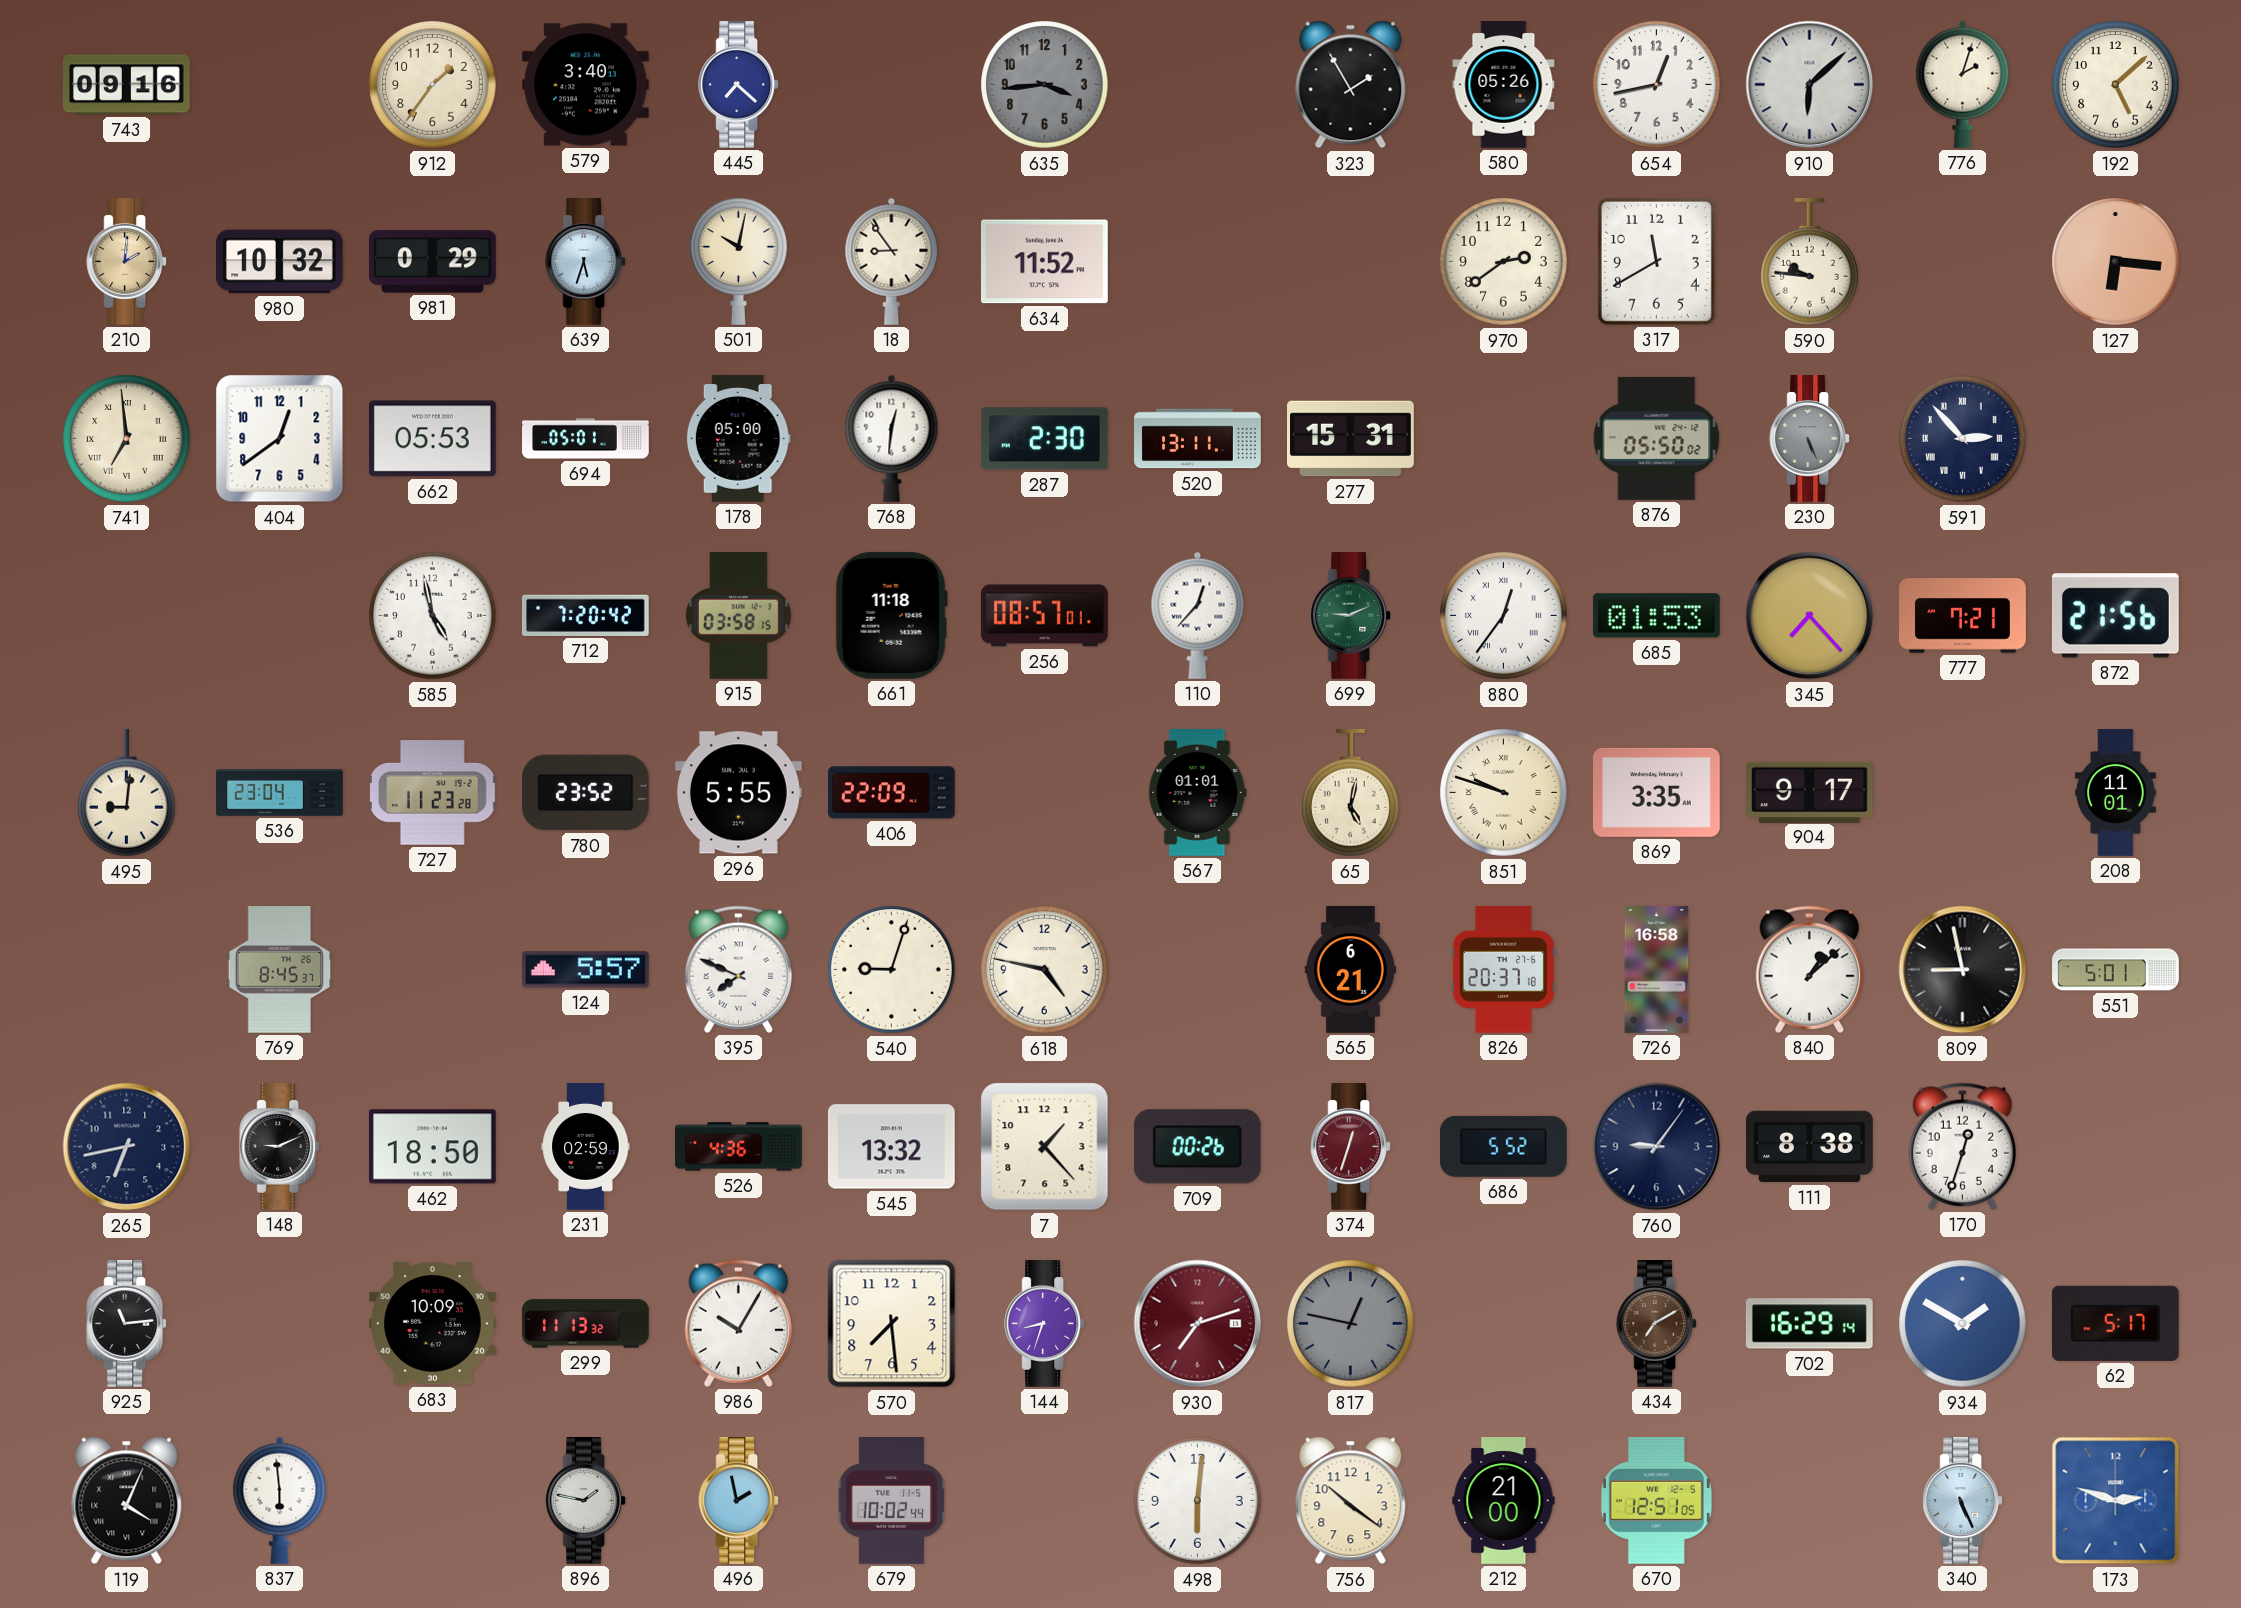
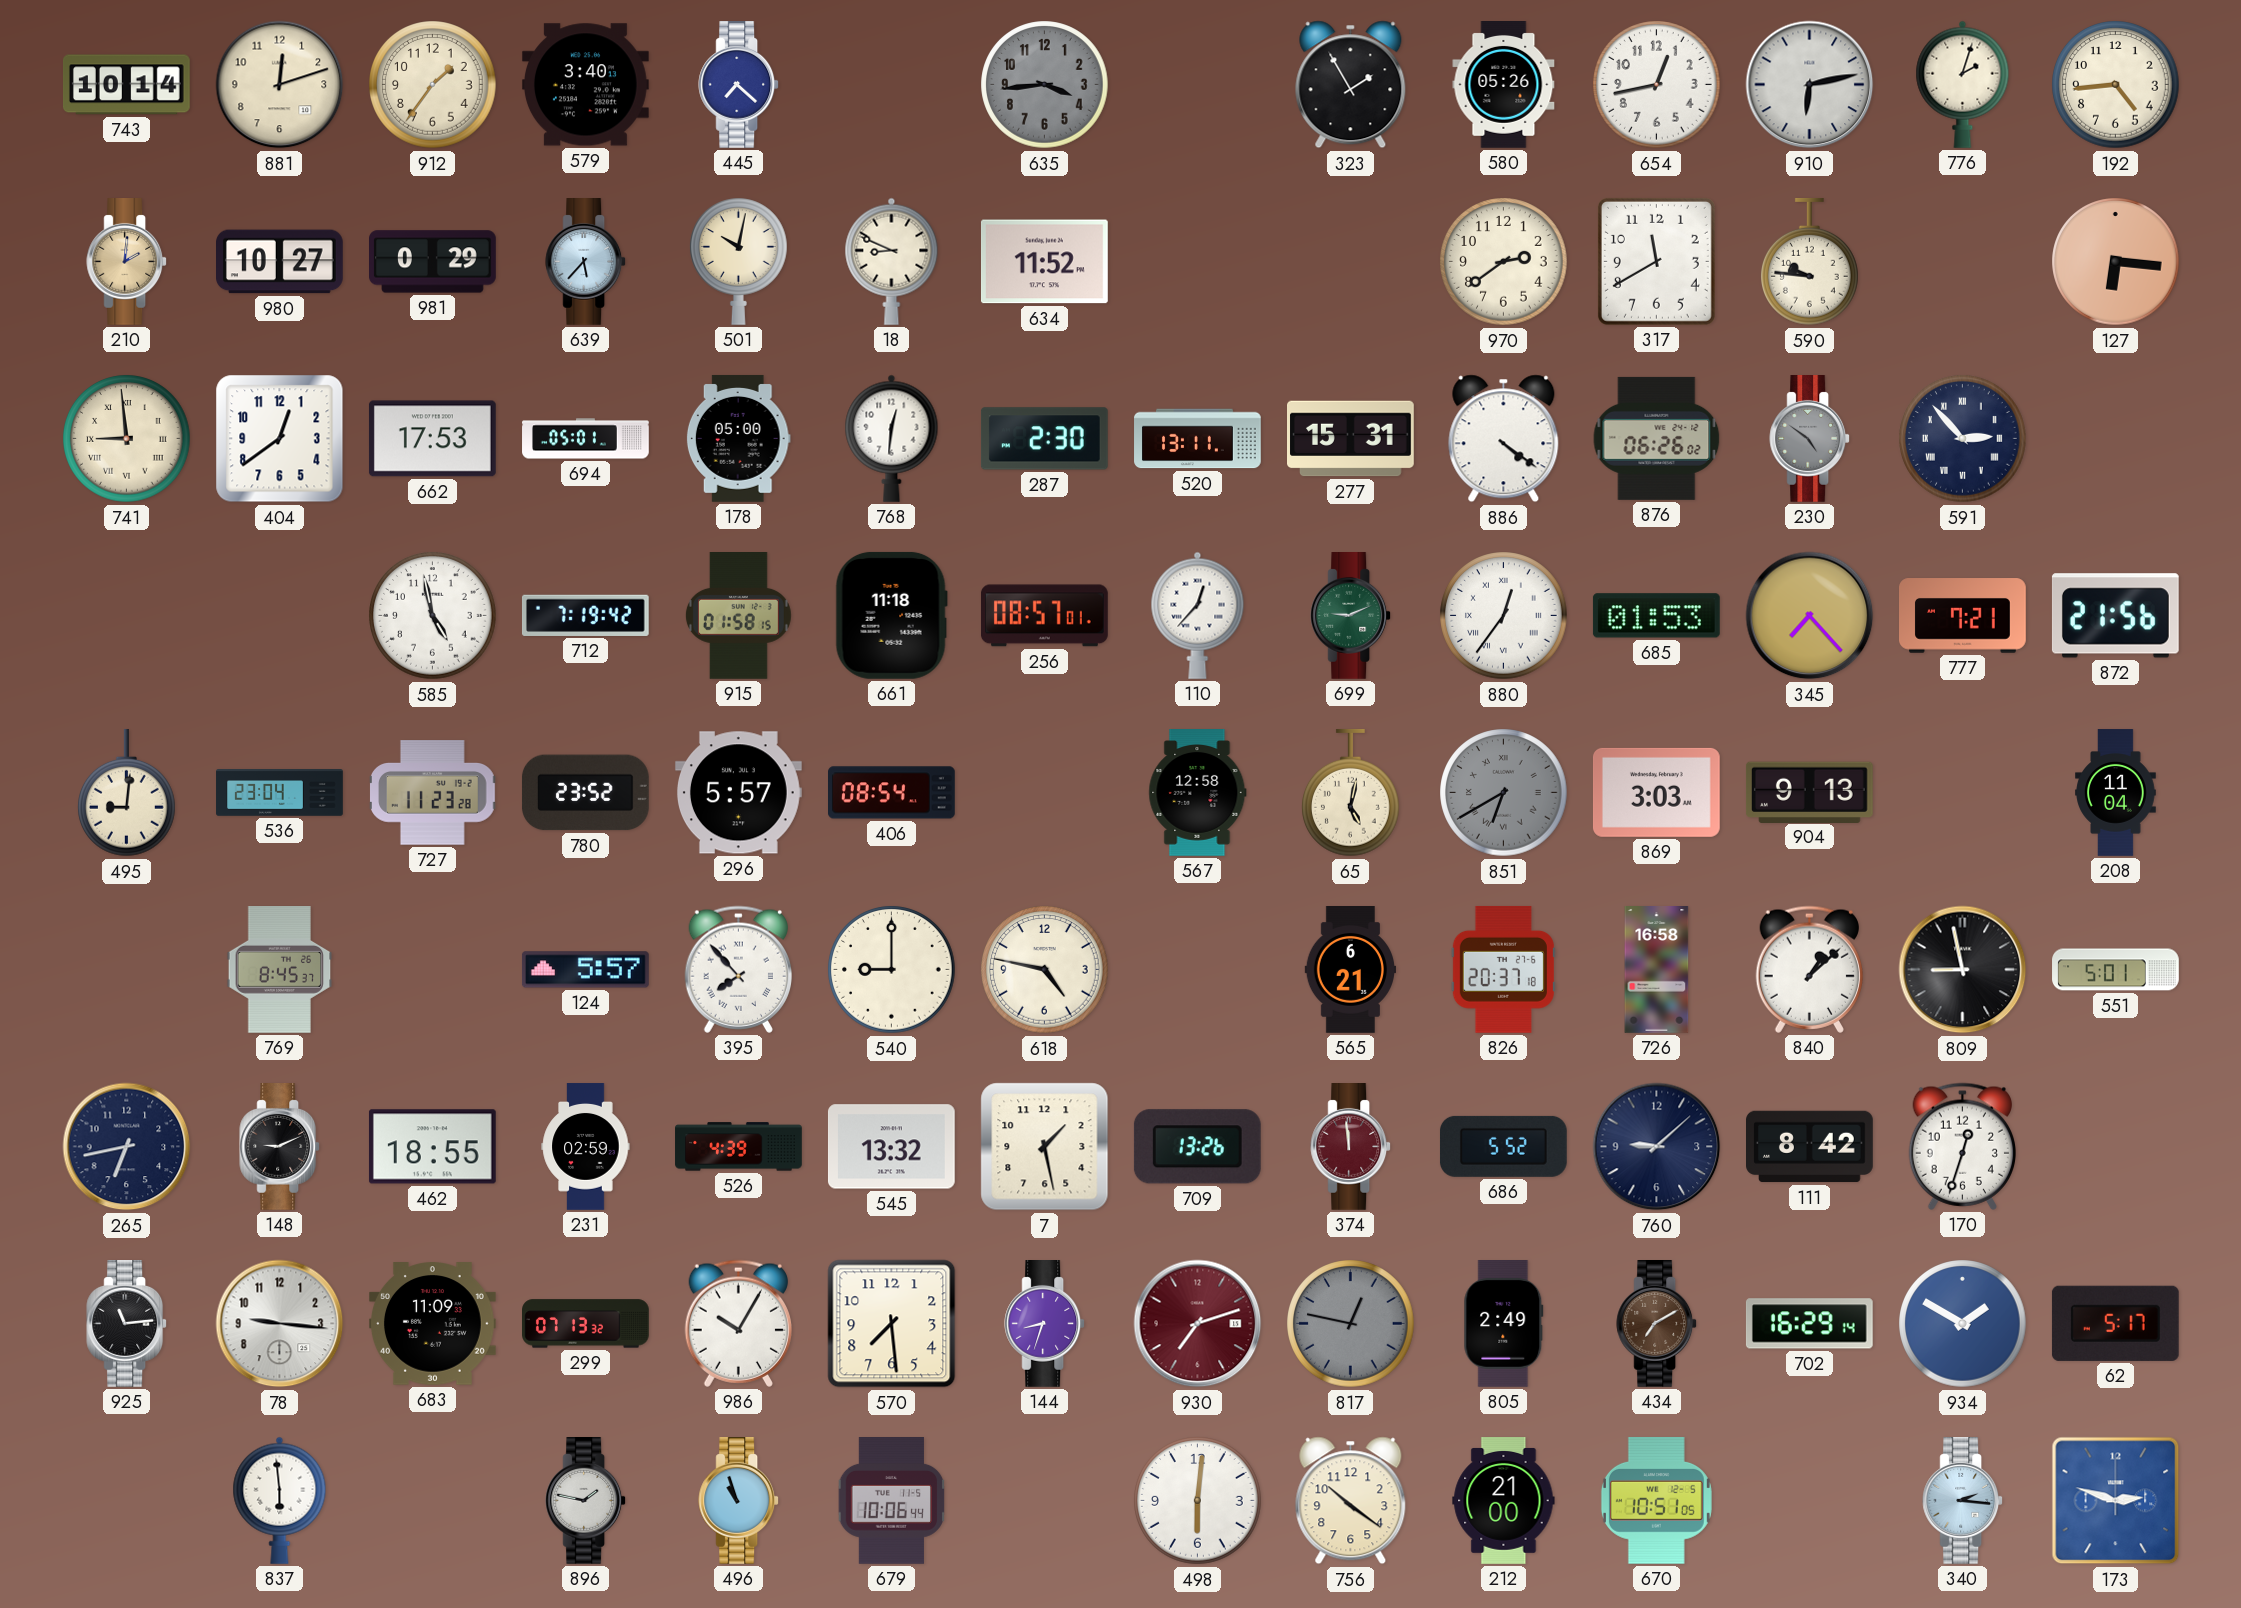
743: 09:16 -> 10:14
881: none -> 12:12
910: 6:08 -> 6:13
192: 5:08 -> 4:44
980: 10:32 -> 10:27
639: 5:33 -> 5:37
18: 8:54 -> 8:49
741: 6:59 -> 8:59
662: 05:53 -> 17:53
886: none -> 4:21
876: 05:50 -> 06:26
230: 5:26 -> 4:51
712: 7:20 -> 7:19
915: 03:58 -> 01:58
296: 5:55 -> 5:57
406: 22:09 -> 08:54
567: 01:01 -> 12:58
851: 9:48 -> 6:40
851 dial: cream -> grey
869: 3:35 -> 3:03
904: 9:17 -> 9:13
208: 11:01 -> 11:04
395: 7:49 -> 7:53
540: 9:03 -> 9:00
462: 18:50 -> 18:55
526: 4:36 -> 4:39
7: 1:23 -> 1:28
709: 00:26 -> 13:26
374: 12:33 -> 11:59
760: 9:06 -> 9:08
111: 8:38 -> 8:42
78: none -> 9:16
683: 10:09 -> 11:09
299: 11:13 -> 07:13
805: none -> 2:49
119: 4:04 -> none
496: 1:58 -> 10:57
679: 10:02 -> 10:06
670: 12:51 -> 10:51
340: 5:26 -> 2:16
